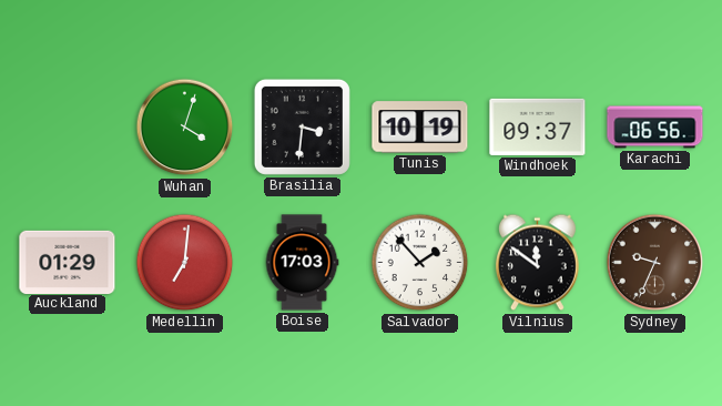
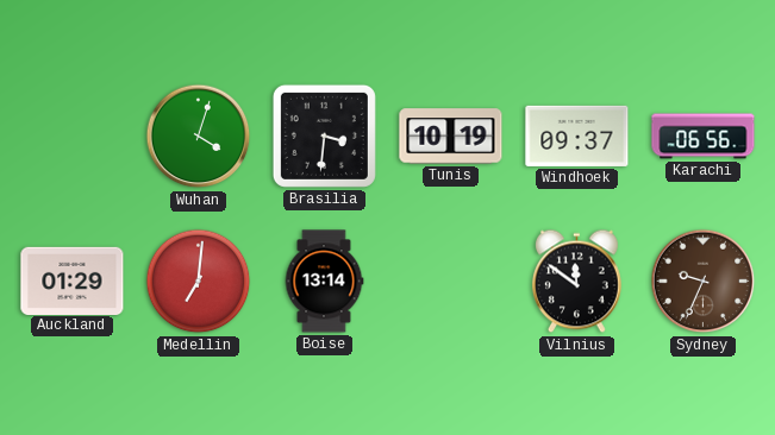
Boise: 17:03 -> 13:14
Salvador: 1:53 -> none
